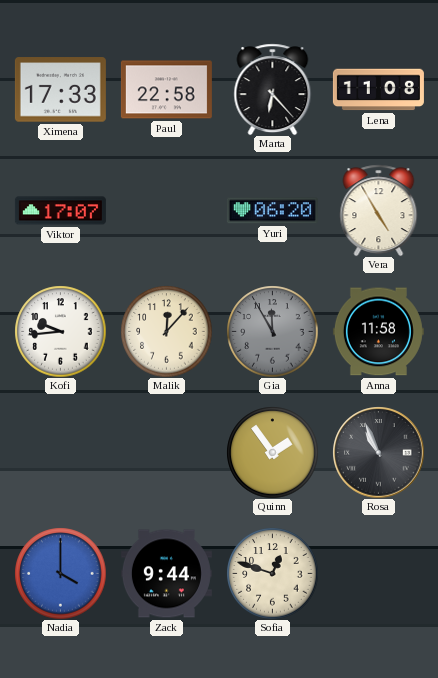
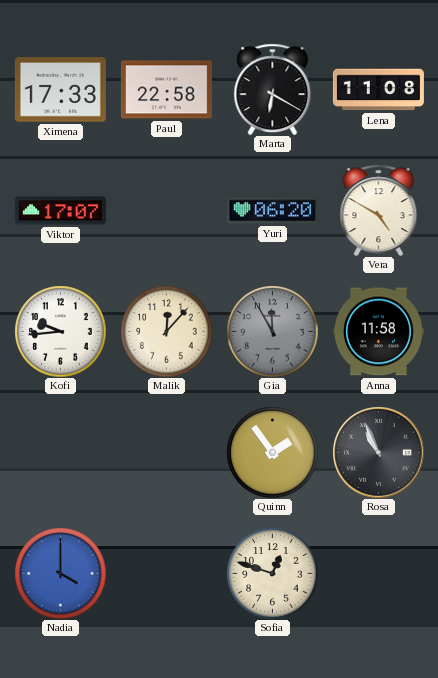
Marta: 6:23 -> 6:20
Vera: 4:55 -> 4:50
Zack: 9:44 -> none
